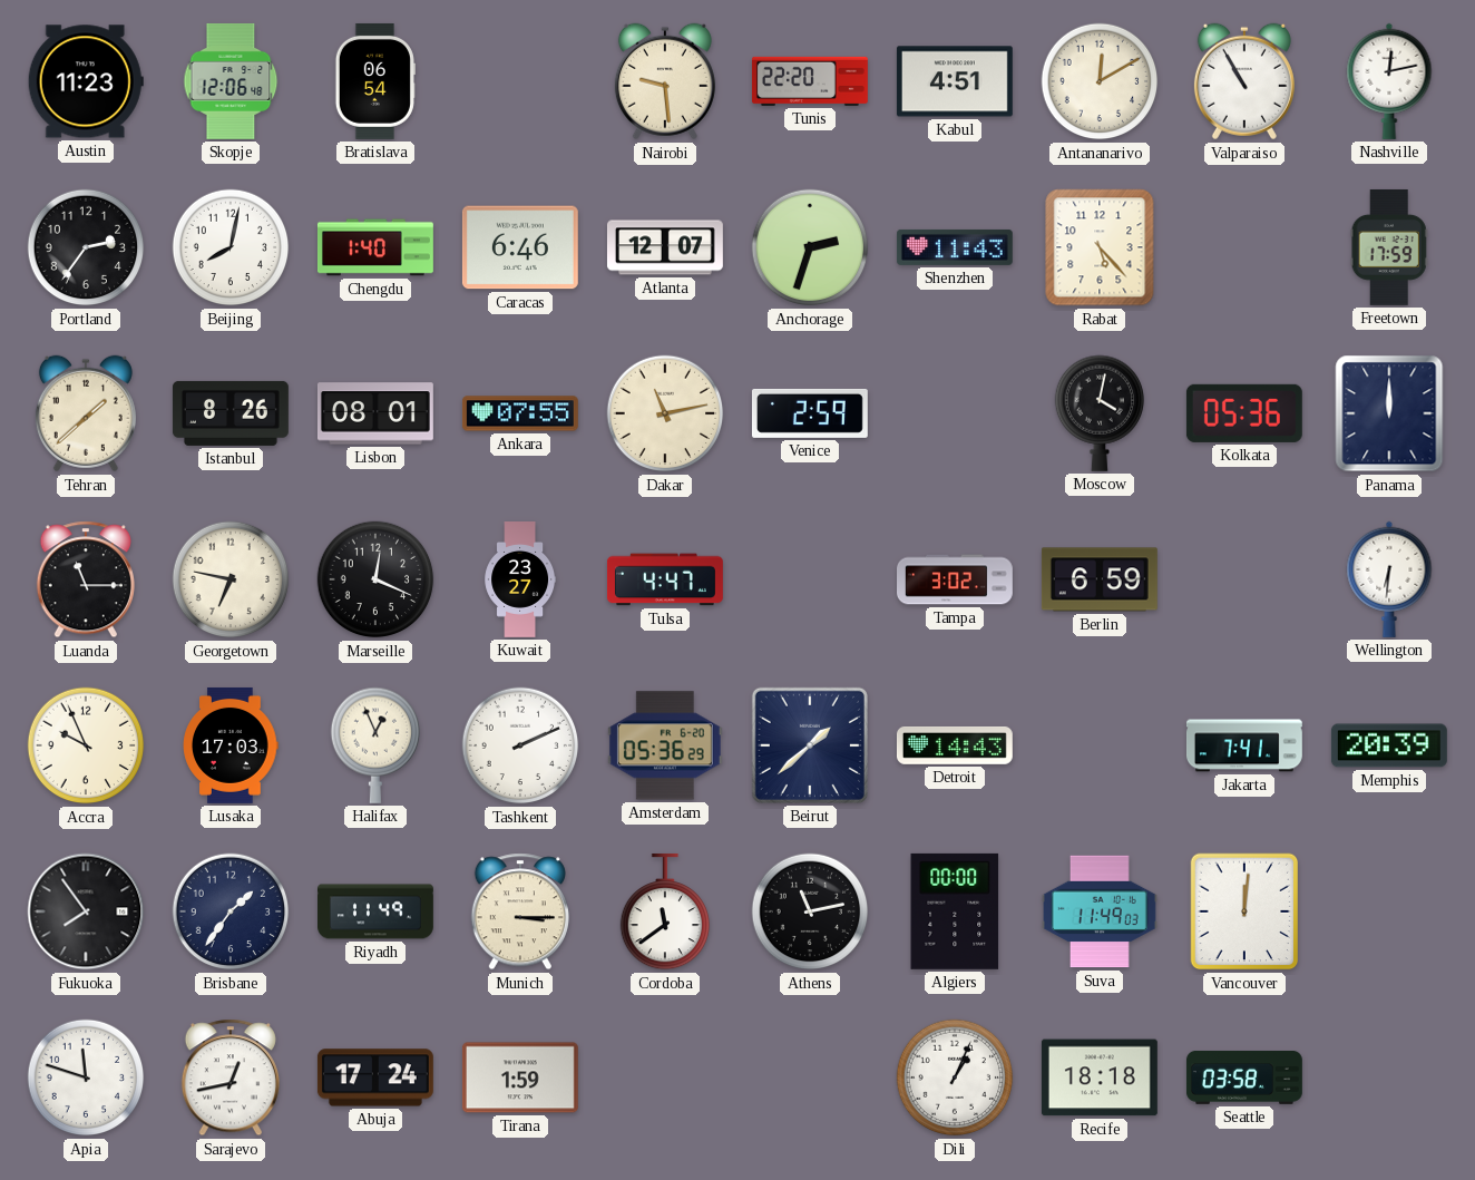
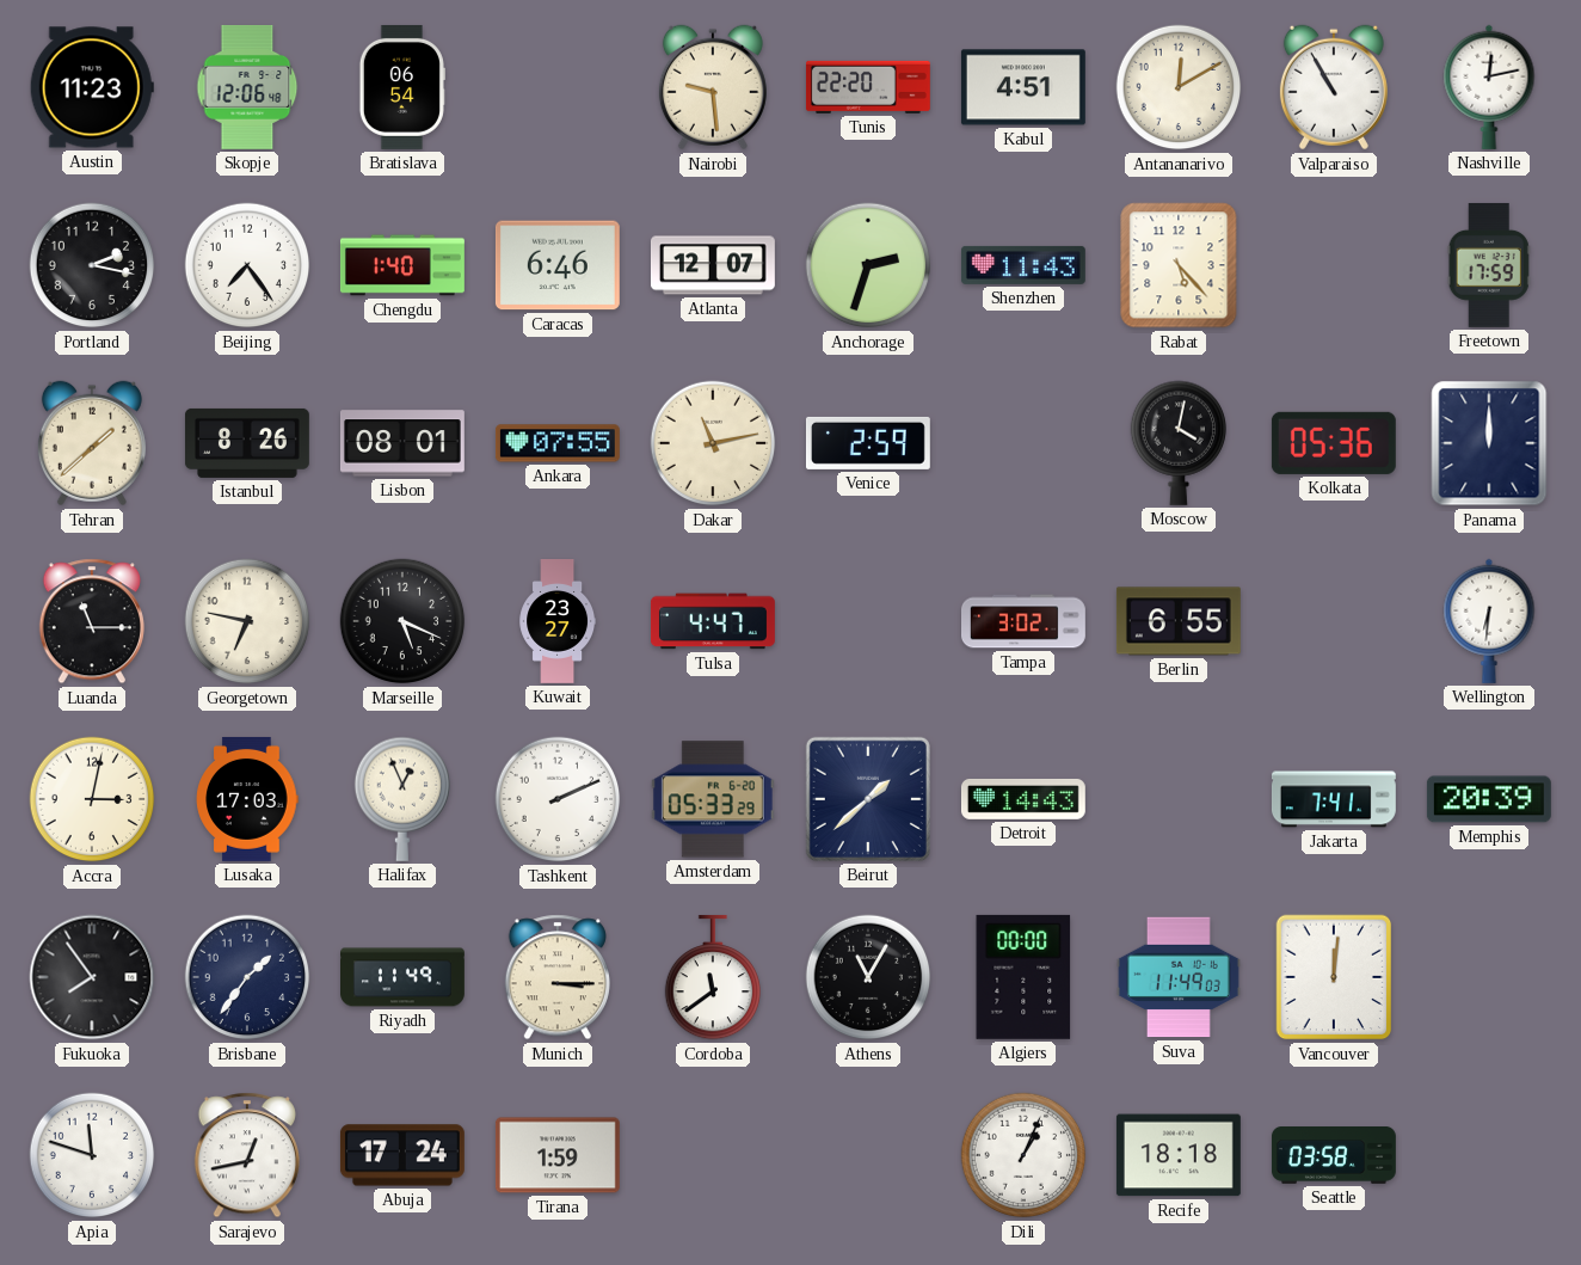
Portland: 2:36 -> 2:17
Beijing: 8:02 -> 7:24
Marseille: 12:19 -> 5:19
Berlin: 6:59 -> 6:55
Accra: 9:56 -> 3:02
Amsterdam: 05:36 -> 05:33
Athens: 11:13 -> 11:05
